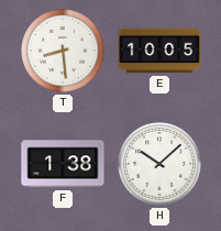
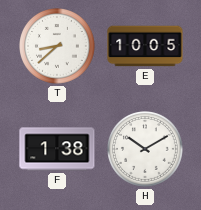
T: 8:29 -> 8:38
H: 10:08 -> 10:10
